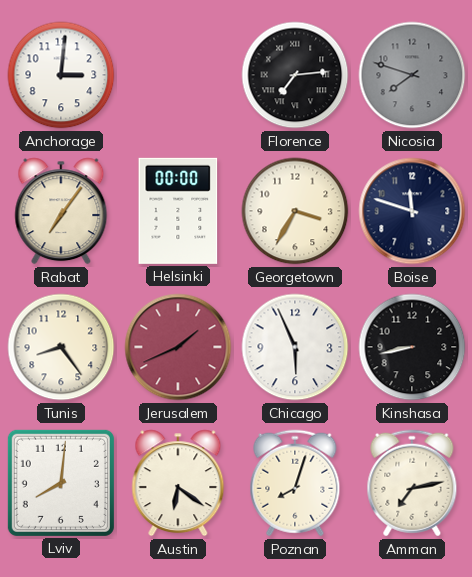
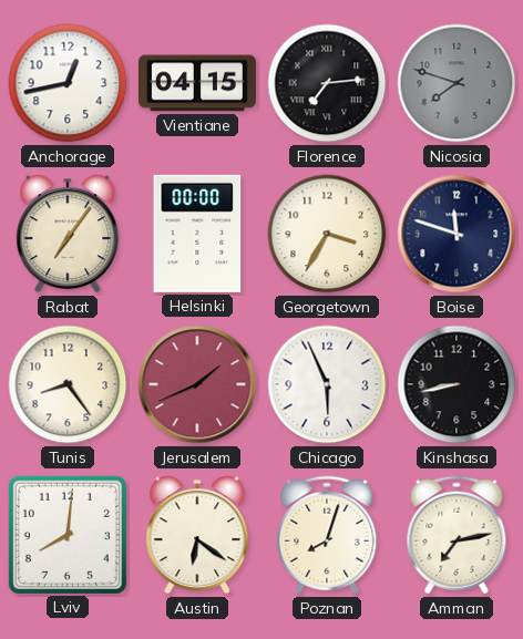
Anchorage: 3:01 -> 12:43
Vientiane: none -> 04:15
